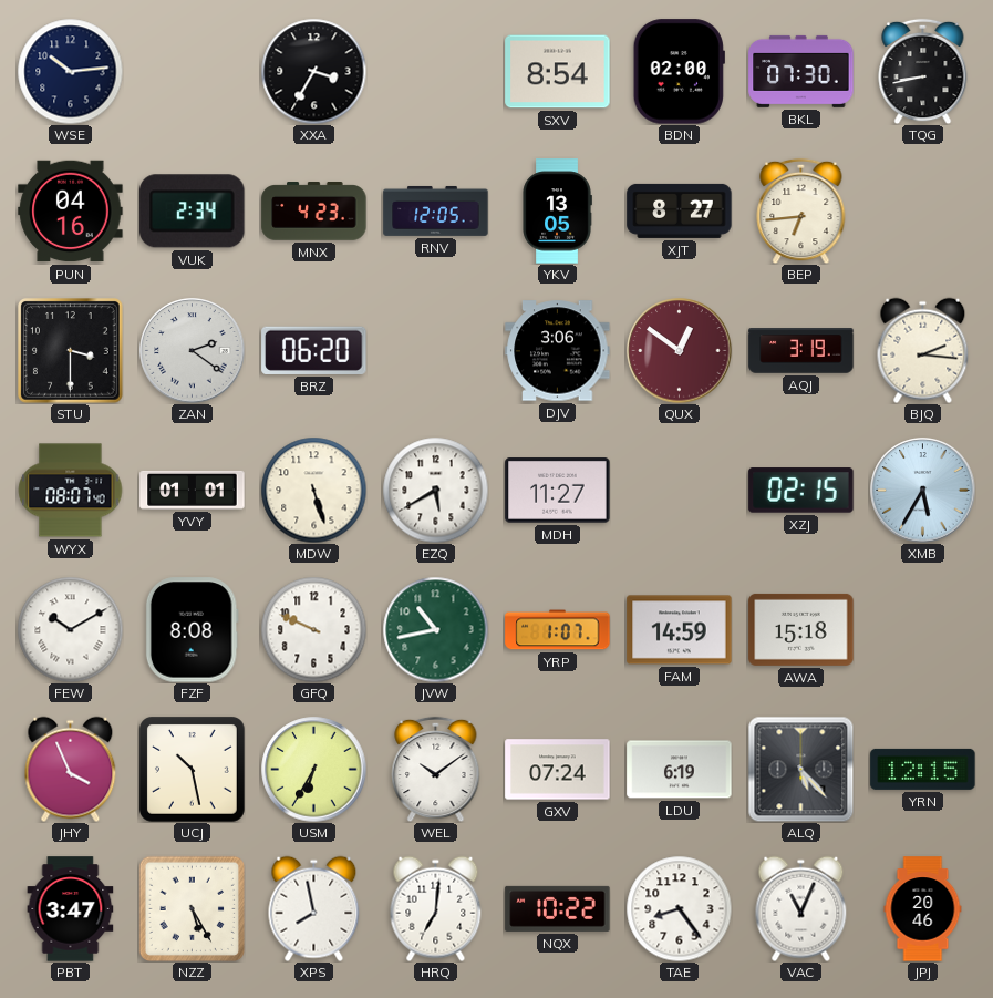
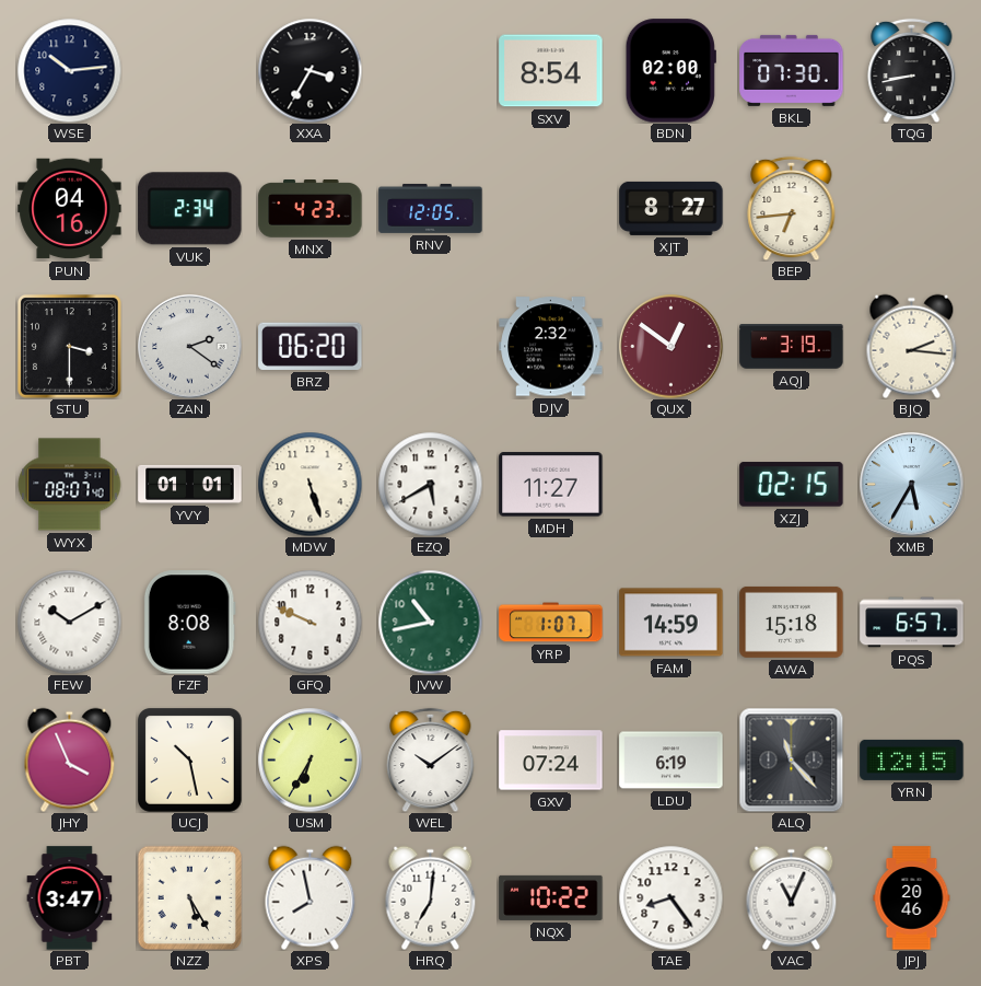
YKV: 13:05 -> none
DJV: 3:06 -> 2:32
PQS: none -> 6:57
ALQ: 5:23 -> 11:23
